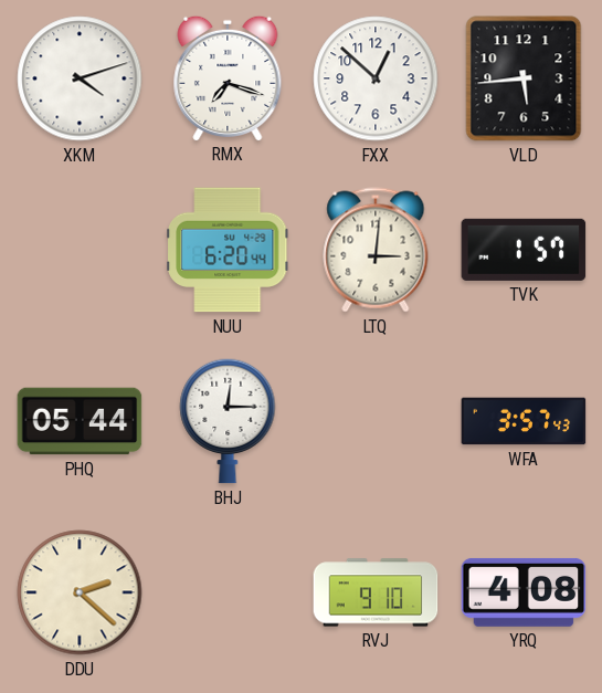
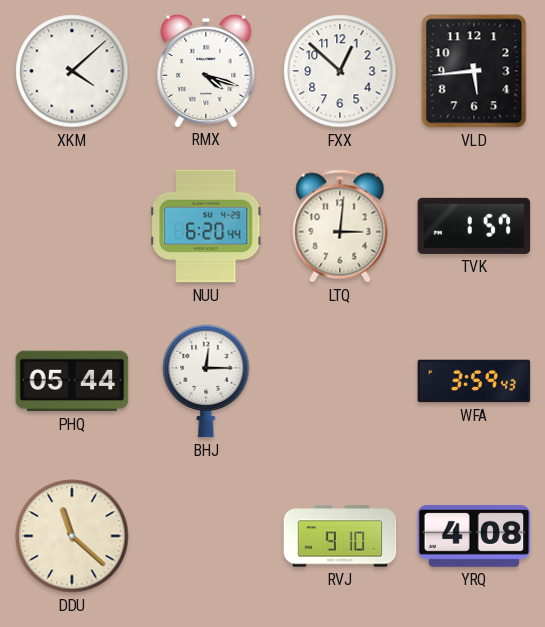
XKM: 4:12 -> 4:08
RMX: 7:18 -> 4:18
WFA: 3:57 -> 3:59
DDU: 2:22 -> 11:22
